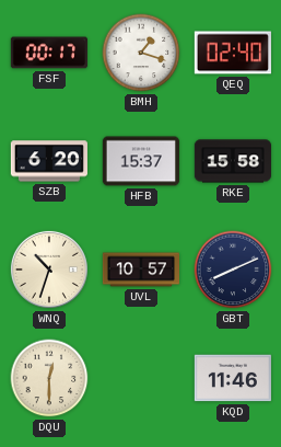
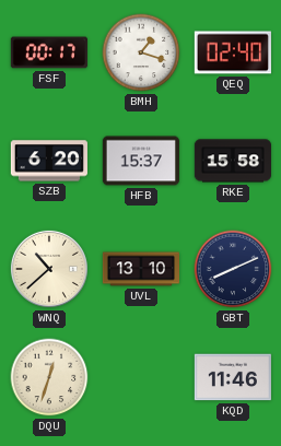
WNQ: 10:33 -> 10:38
UVL: 10:57 -> 13:10
DQU: 12:30 -> 12:33
